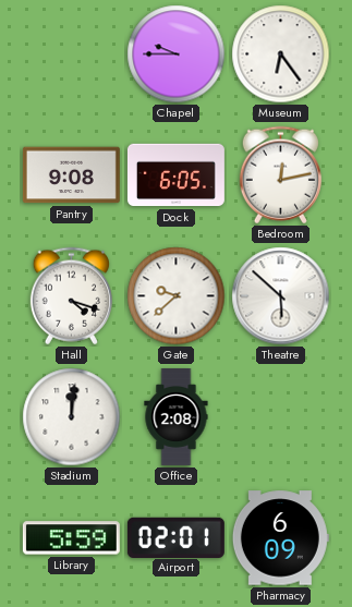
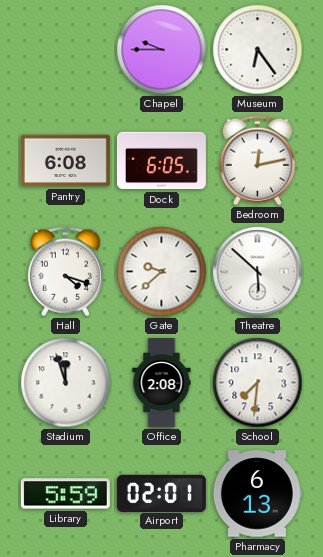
Pantry: 9:08 -> 6:08
Stadium: 12:01 -> 11:57
School: none -> 7:31
Pharmacy: 6:09 -> 6:13
